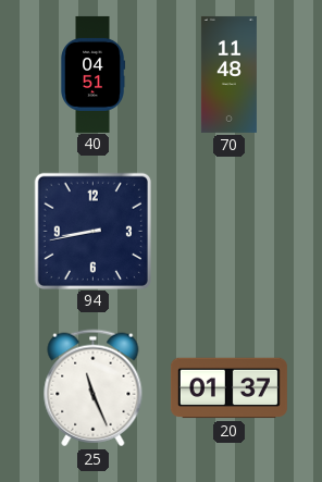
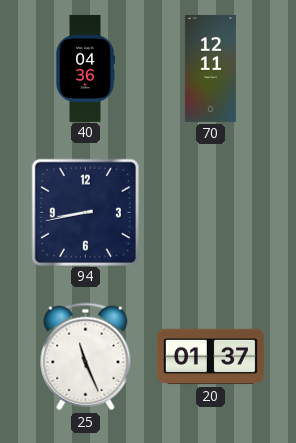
40: 04:51 -> 04:36
70: 11:48 -> 12:11
